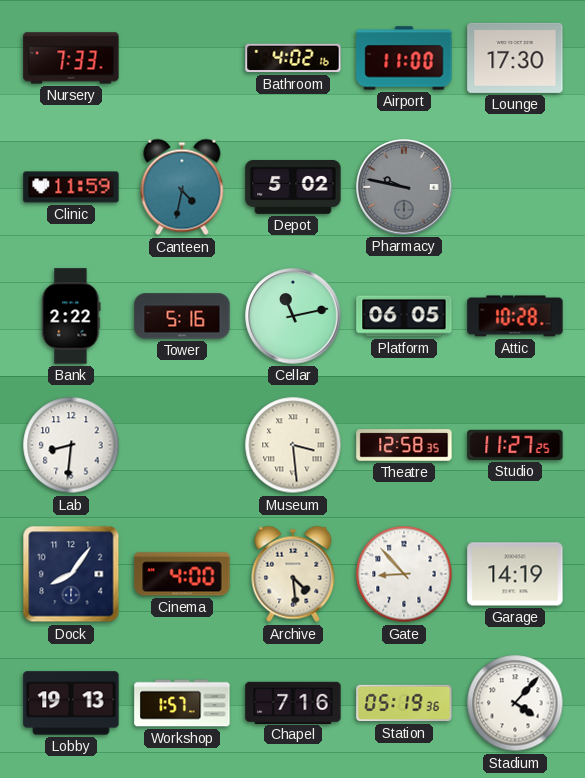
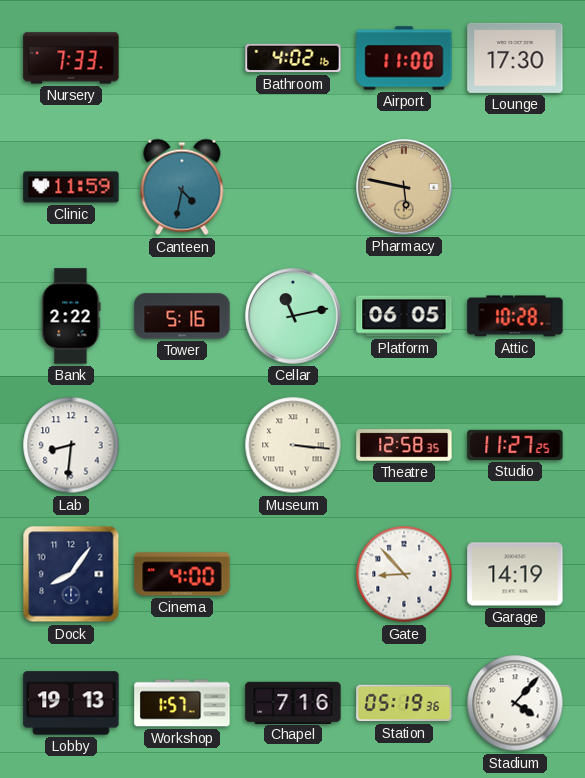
Depot: 5:02 -> none
Pharmacy: 9:47 -> 5:47
Pharmacy dial: grey -> champagne
Museum: 3:29 -> 3:16
Archive: 4:29 -> none
